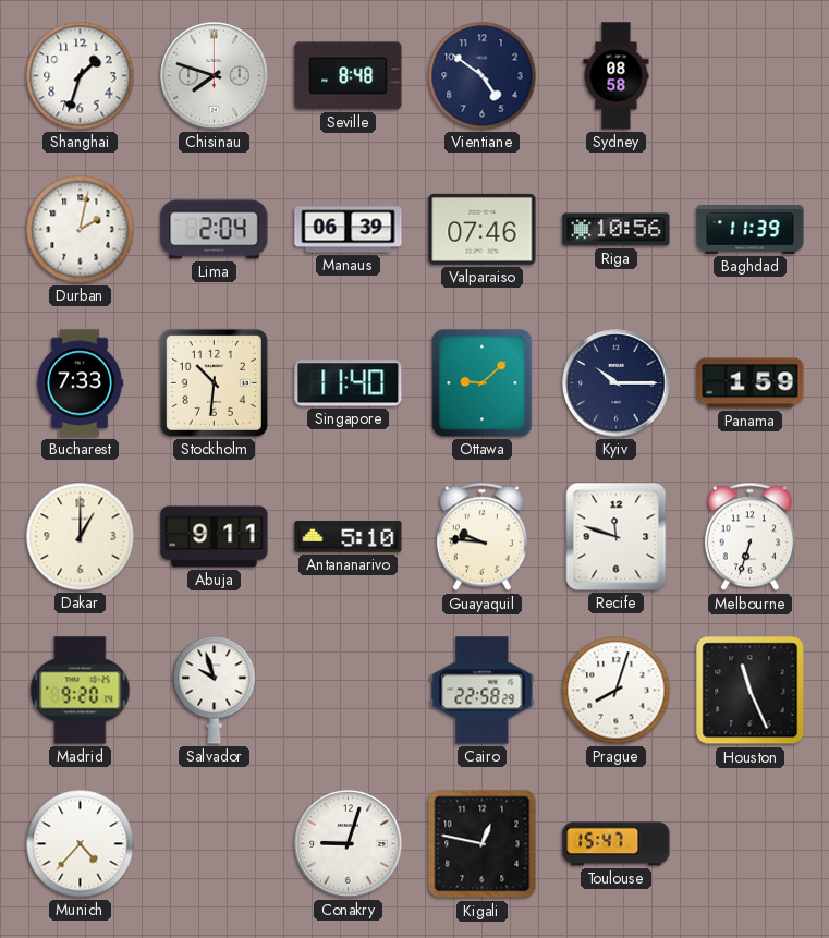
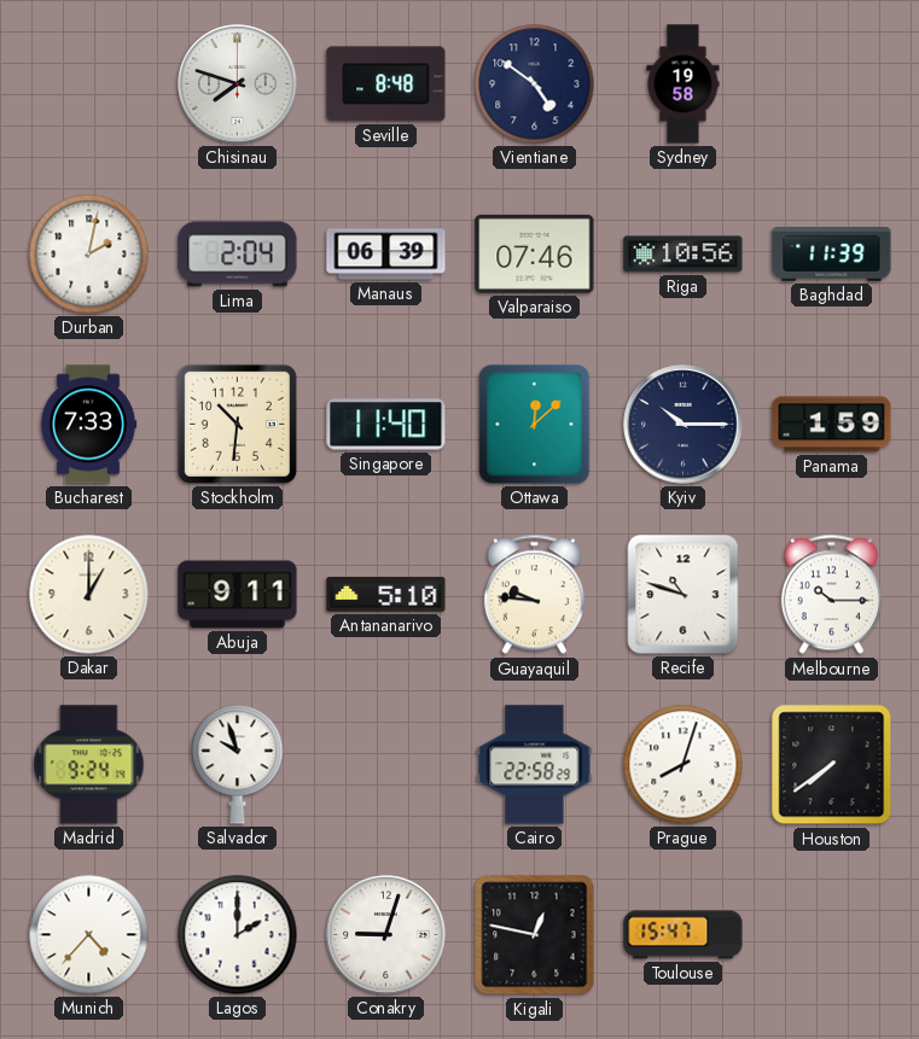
Shanghai: 1:33 -> none
Sydney: 08:58 -> 19:58
Ottawa: 9:08 -> 12:08
Recife: 11:48 -> 10:48
Melbourne: 6:33 -> 10:15
Madrid: 9:20 -> 9:24
Houston: 11:26 -> 7:39
Lagos: none -> 2:00
